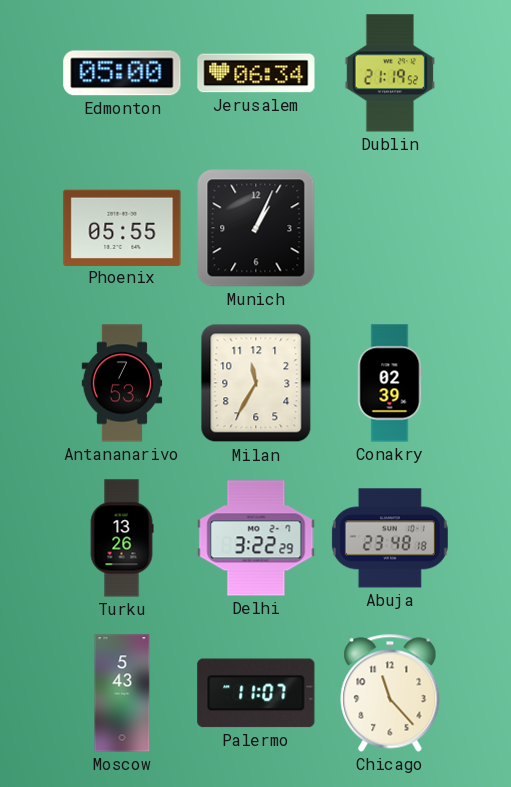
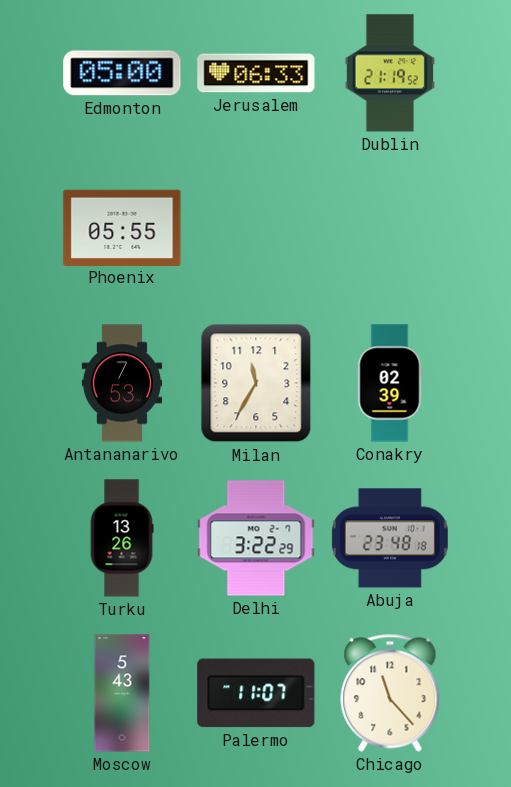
Jerusalem: 06:34 -> 06:33
Munich: 1:04 -> none
